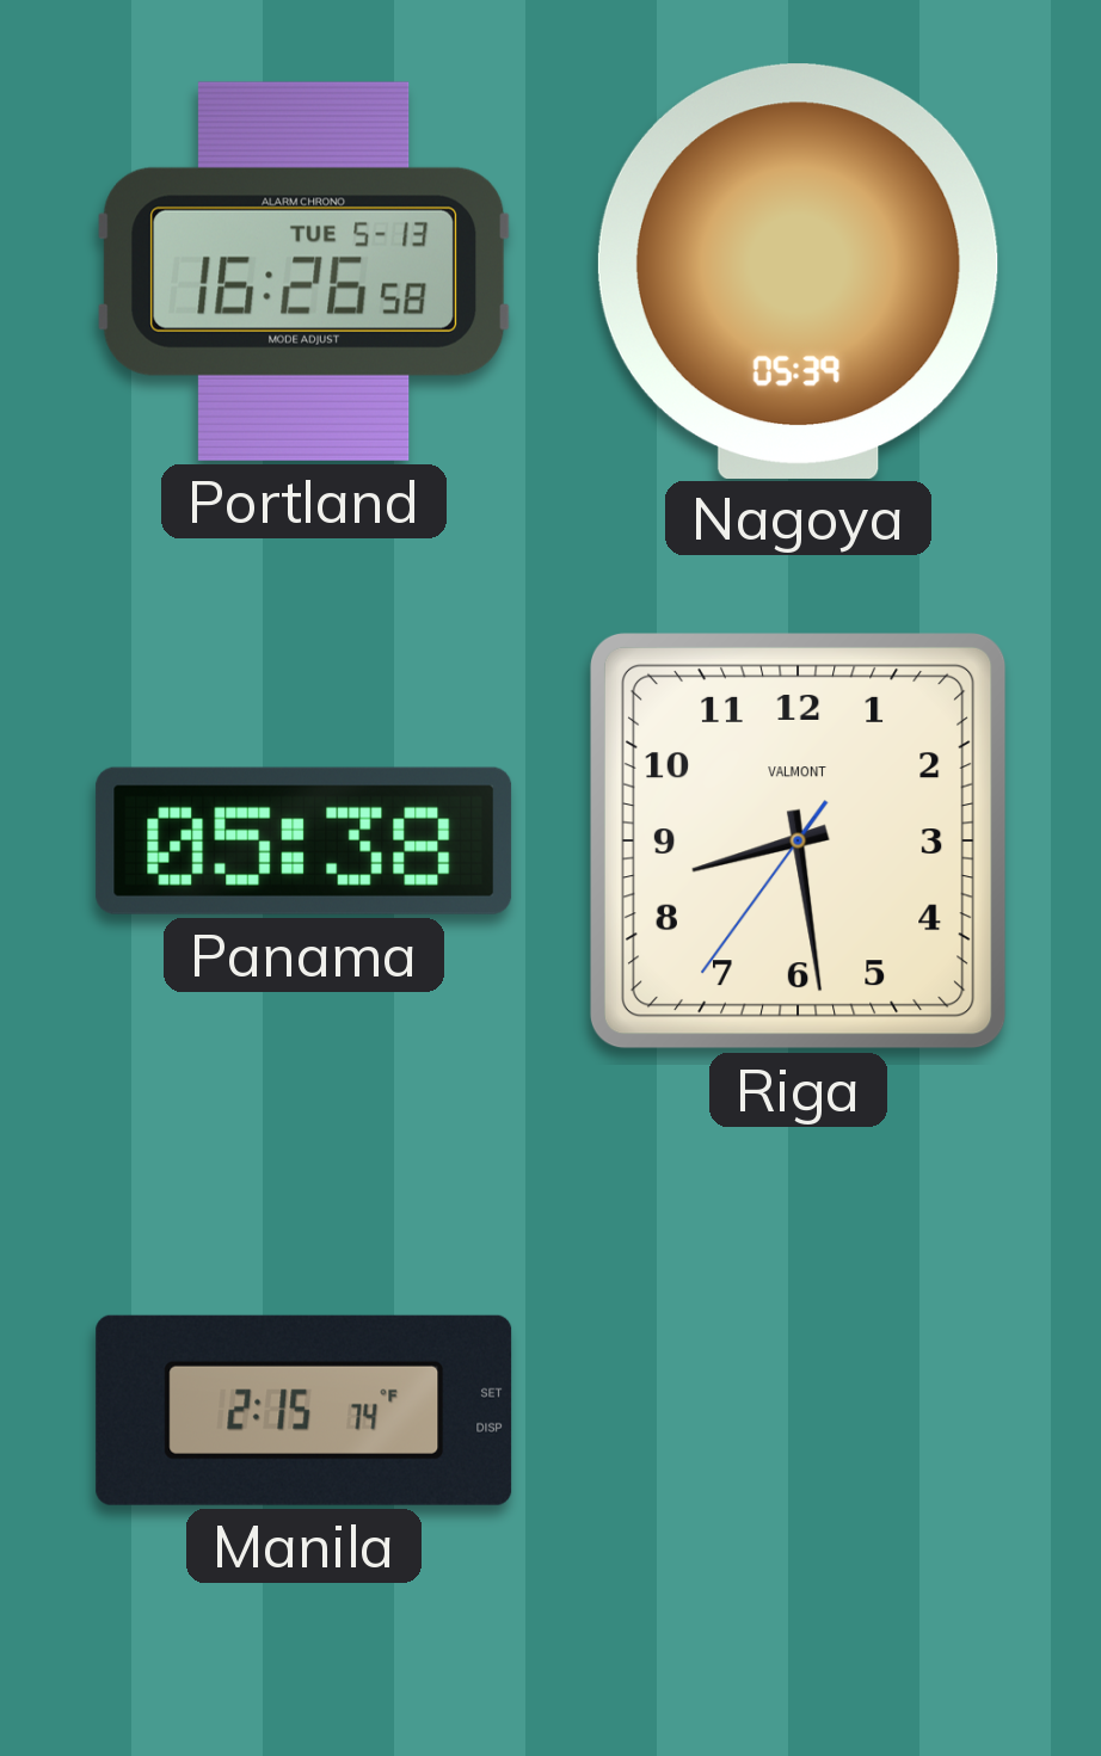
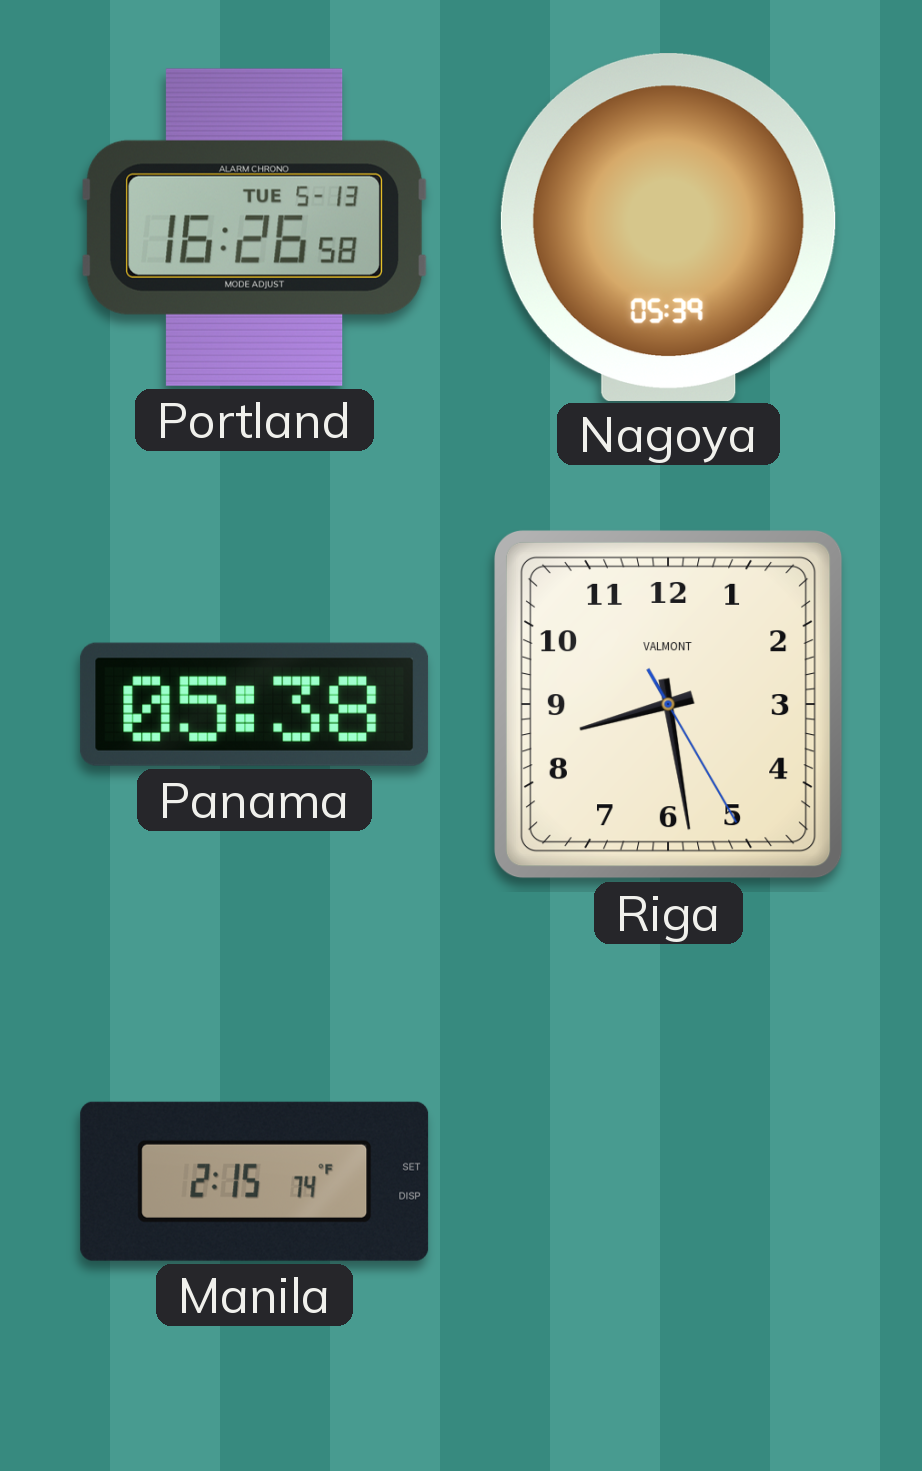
Riga: 8:28:36 -> 8:28:25
